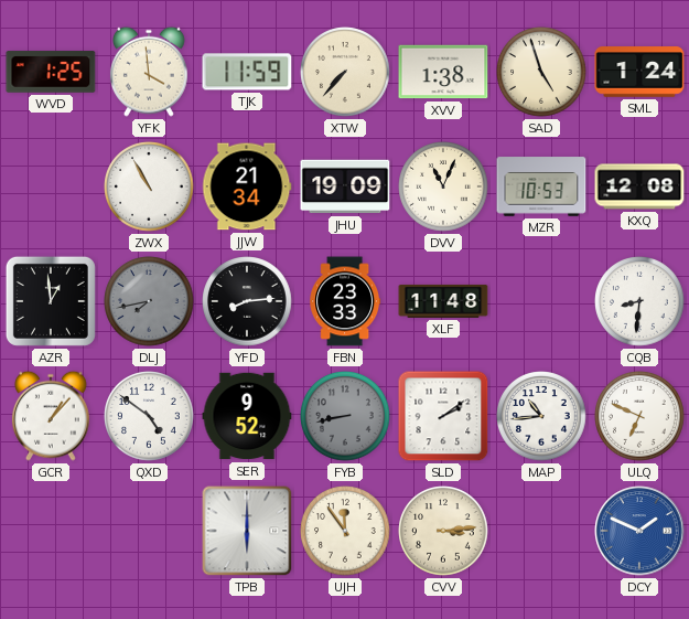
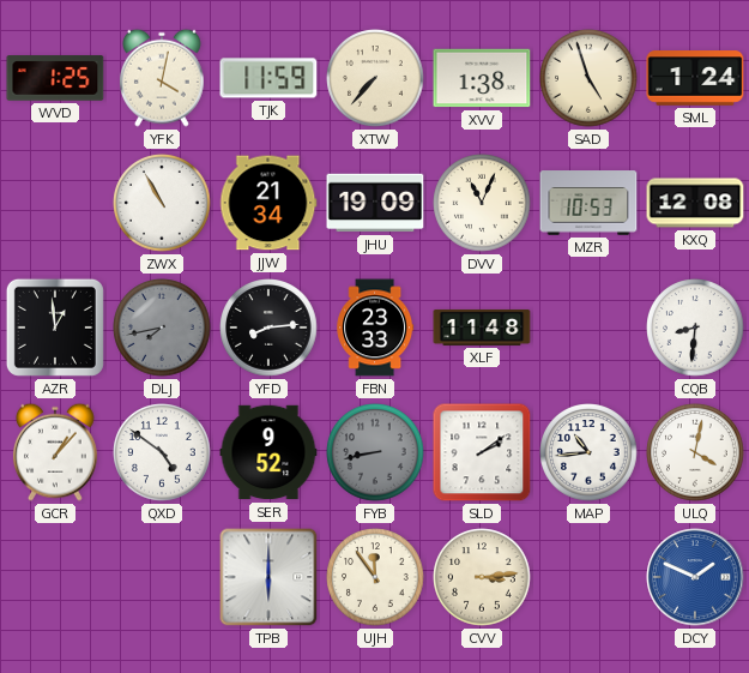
YFK: 3:59 -> 4:02
ULQ: 6:49 -> 4:02
